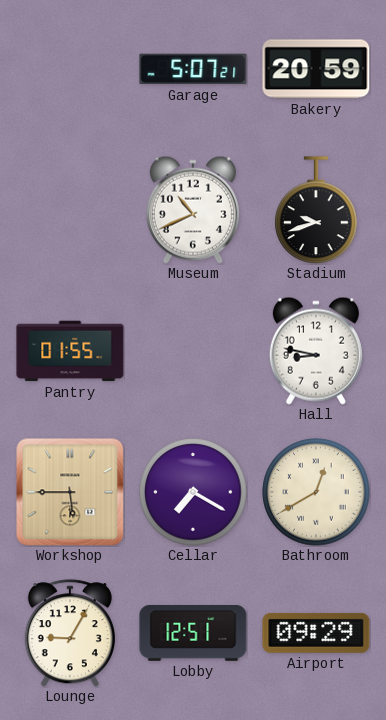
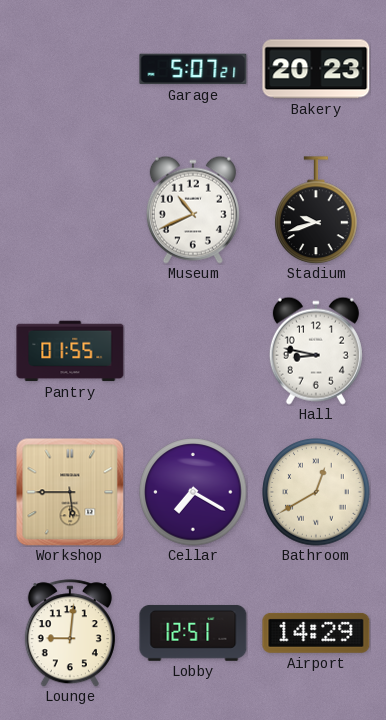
Bakery: 20:59 -> 20:23
Lounge: 9:05 -> 9:01
Airport: 09:29 -> 14:29
